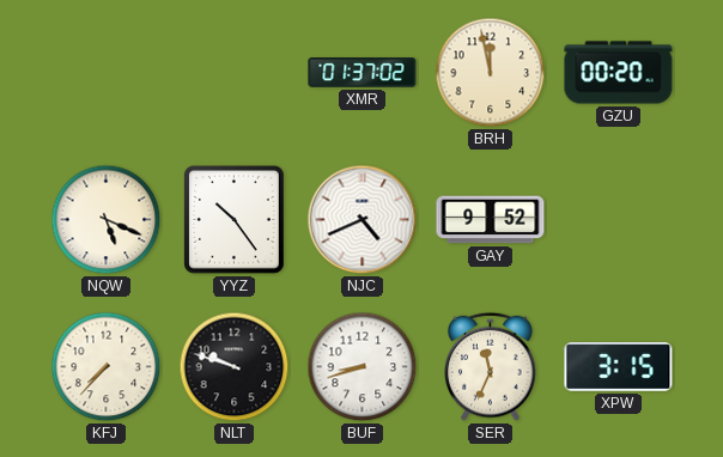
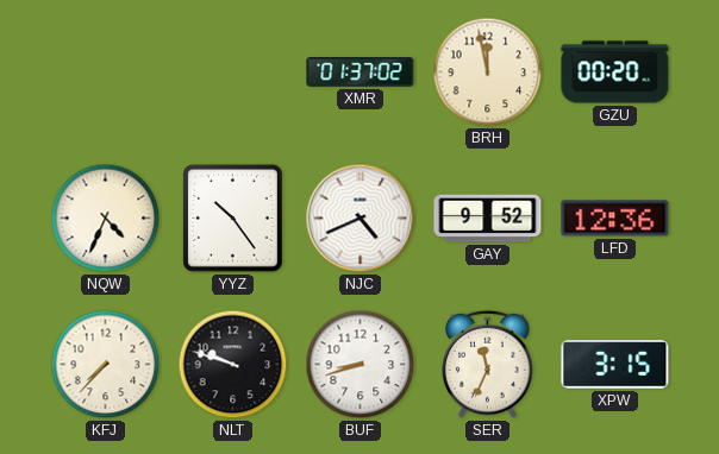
NQW: 5:19 -> 4:34
LFD: none -> 12:36
